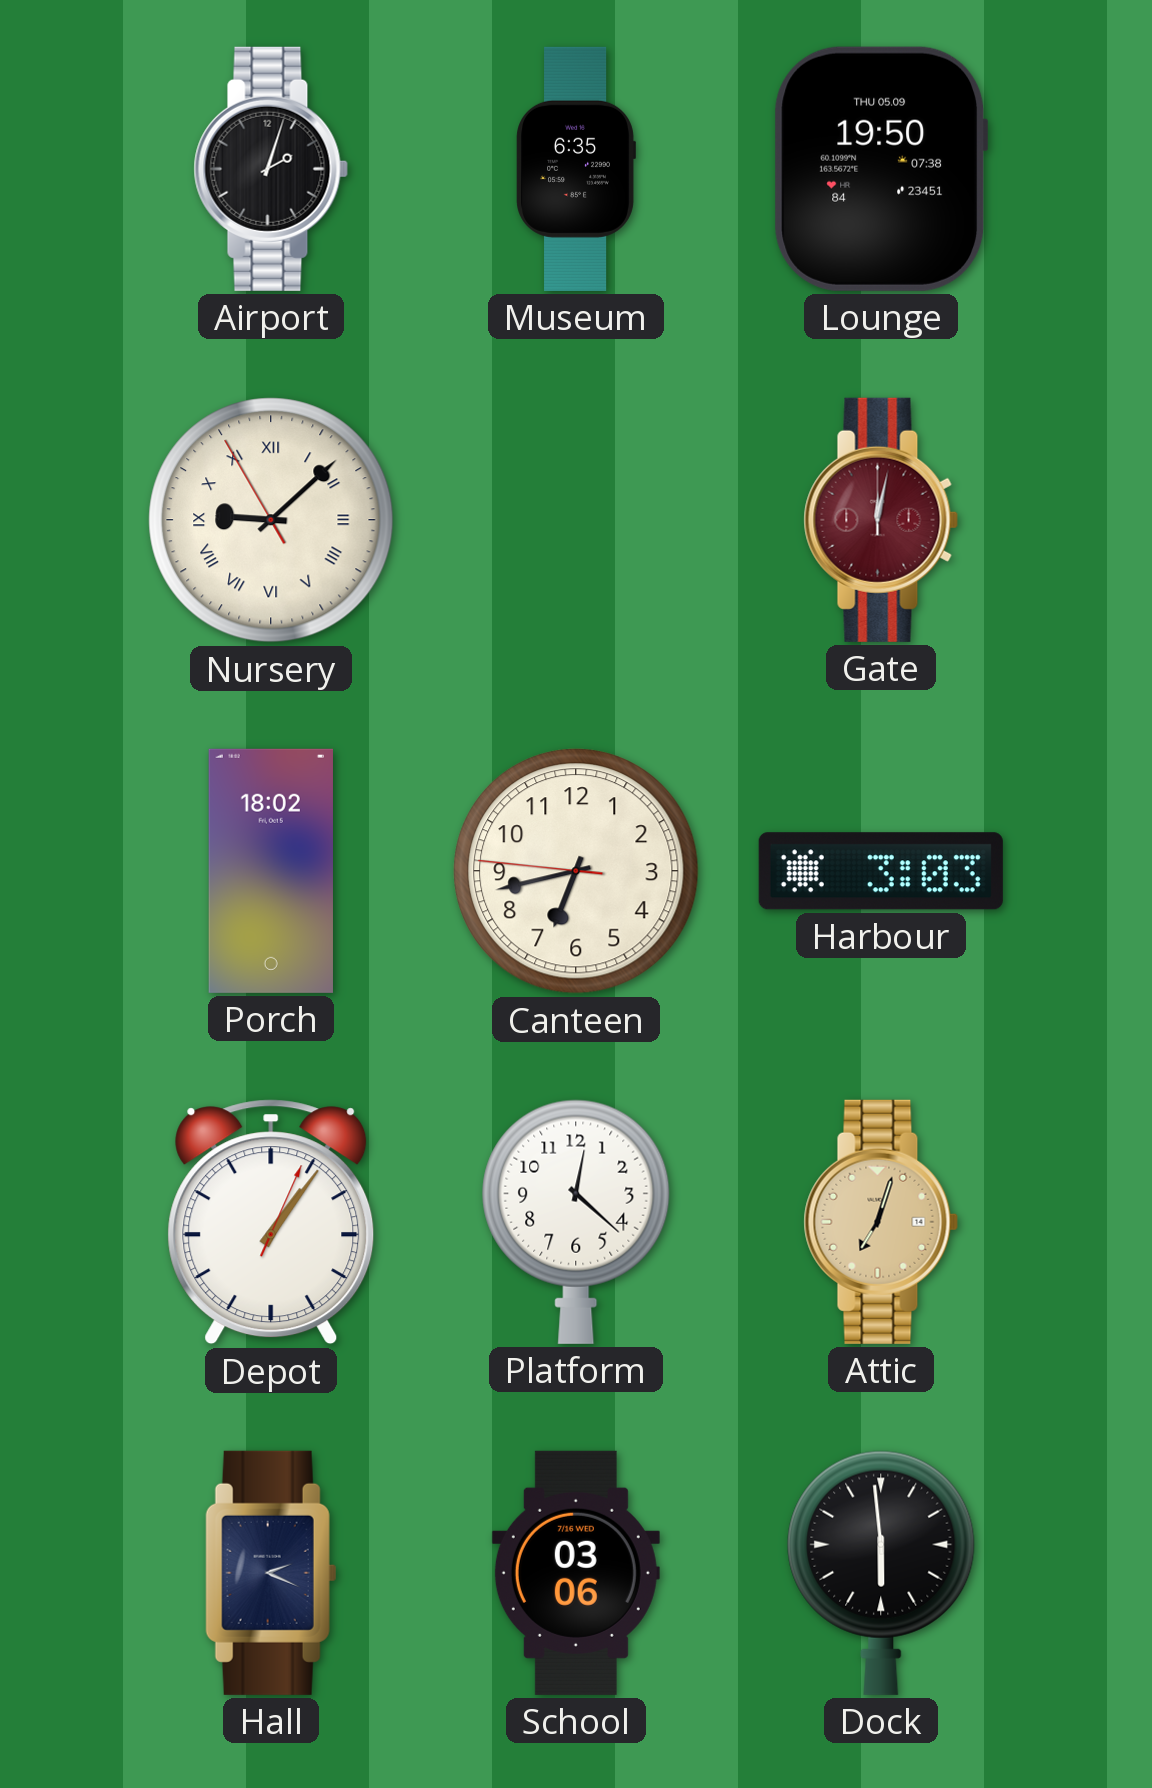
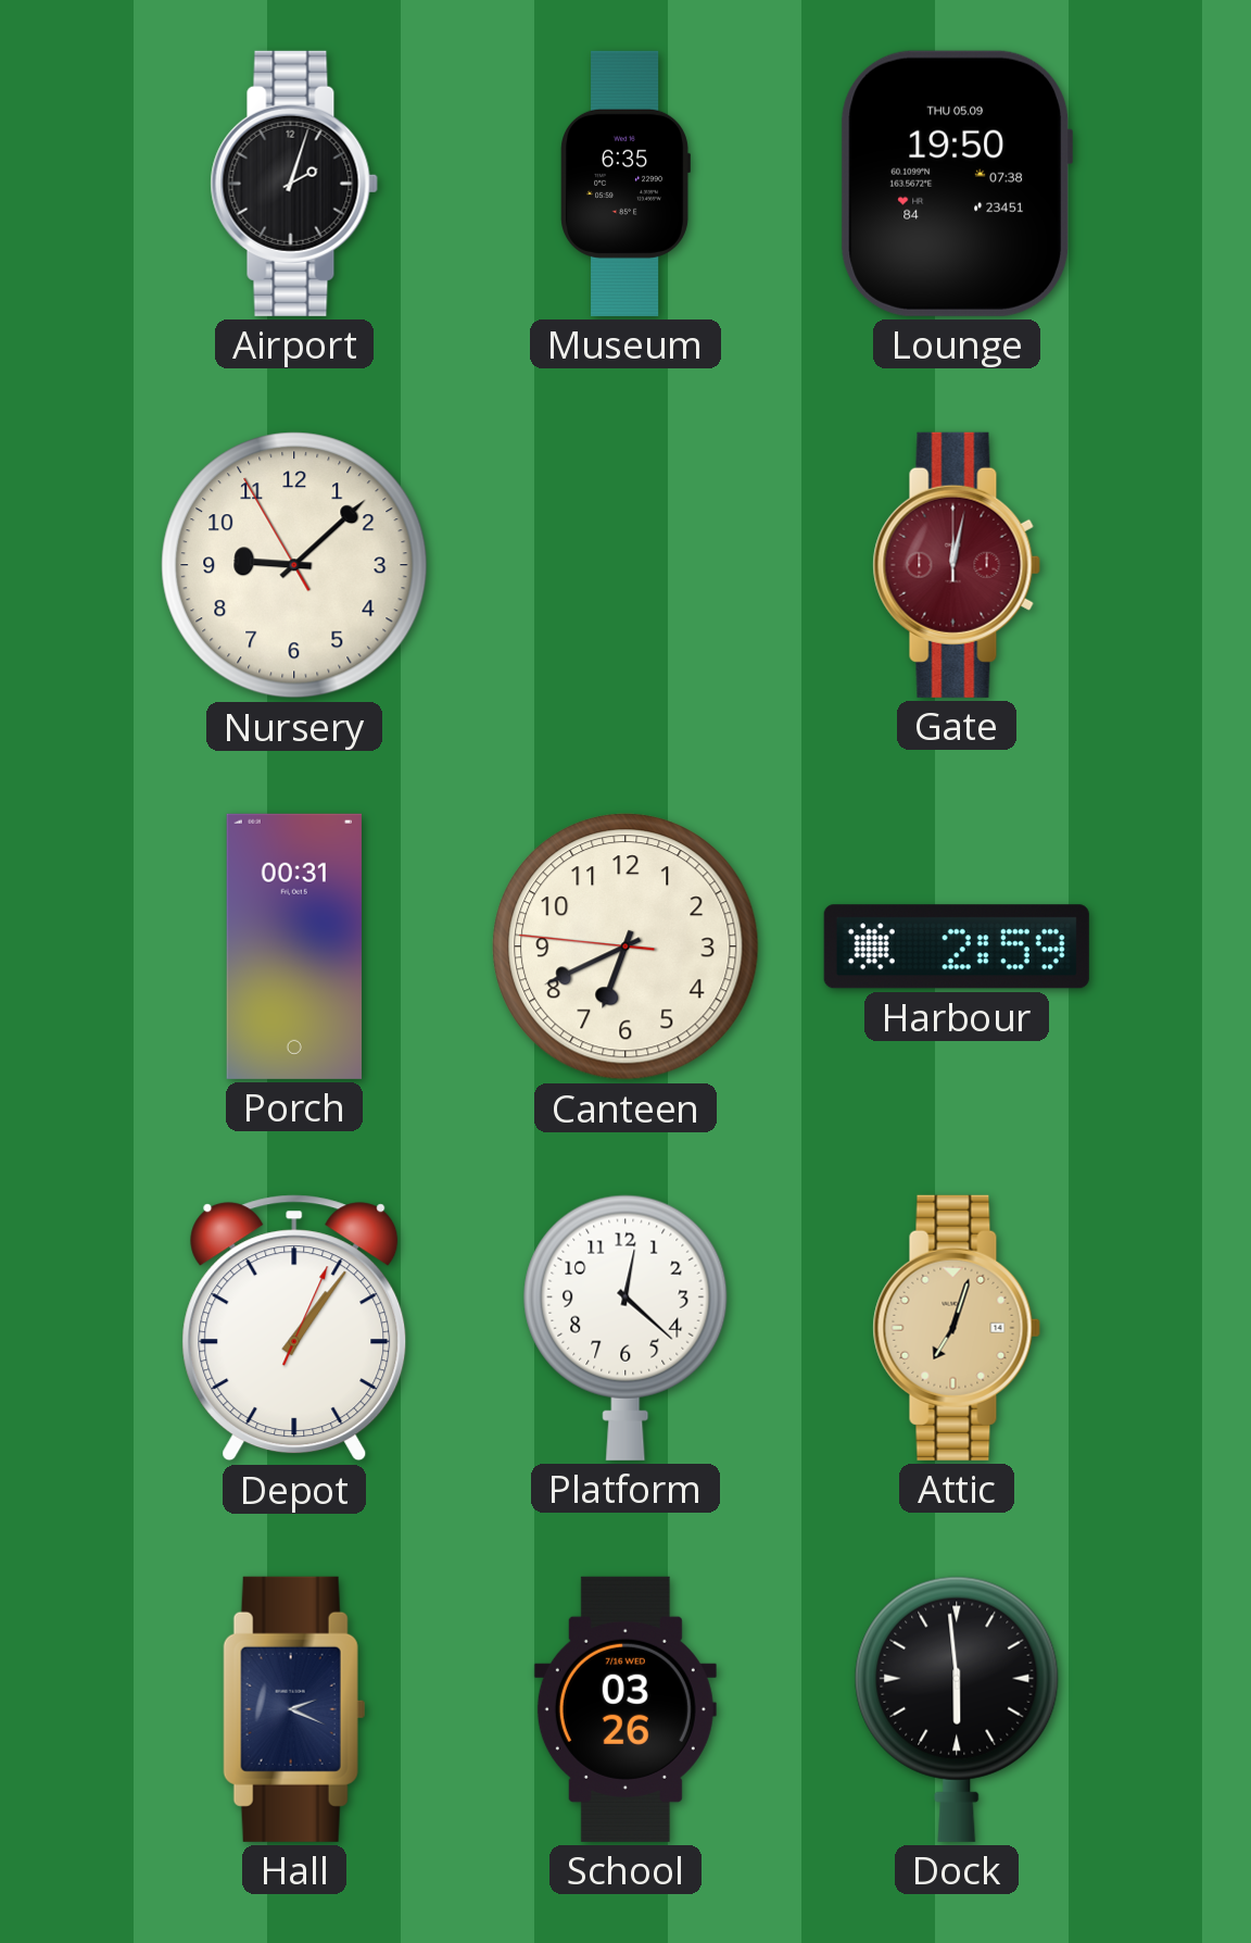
Nursery numerals: Roman -> Arabic
Porch: 18:02 -> 00:31
Canteen: 6:42 -> 6:40
Harbour: 3:03 -> 2:59
School: 03:06 -> 03:26
